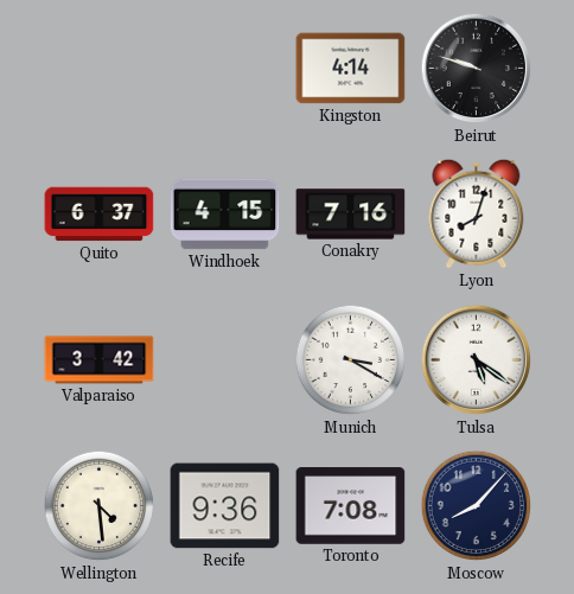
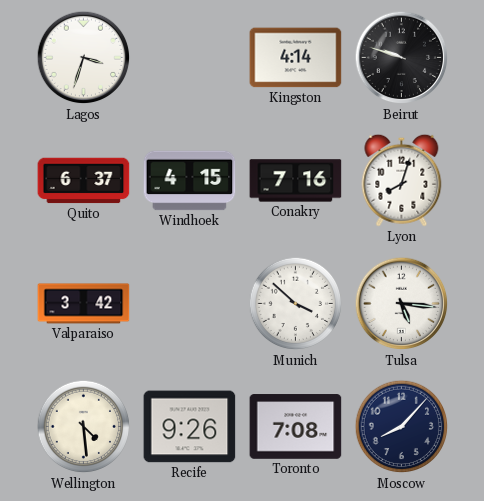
Lagos: none -> 3:33
Munich: 3:20 -> 3:52
Tulsa: 5:21 -> 5:16
Recife: 9:36 -> 9:26
